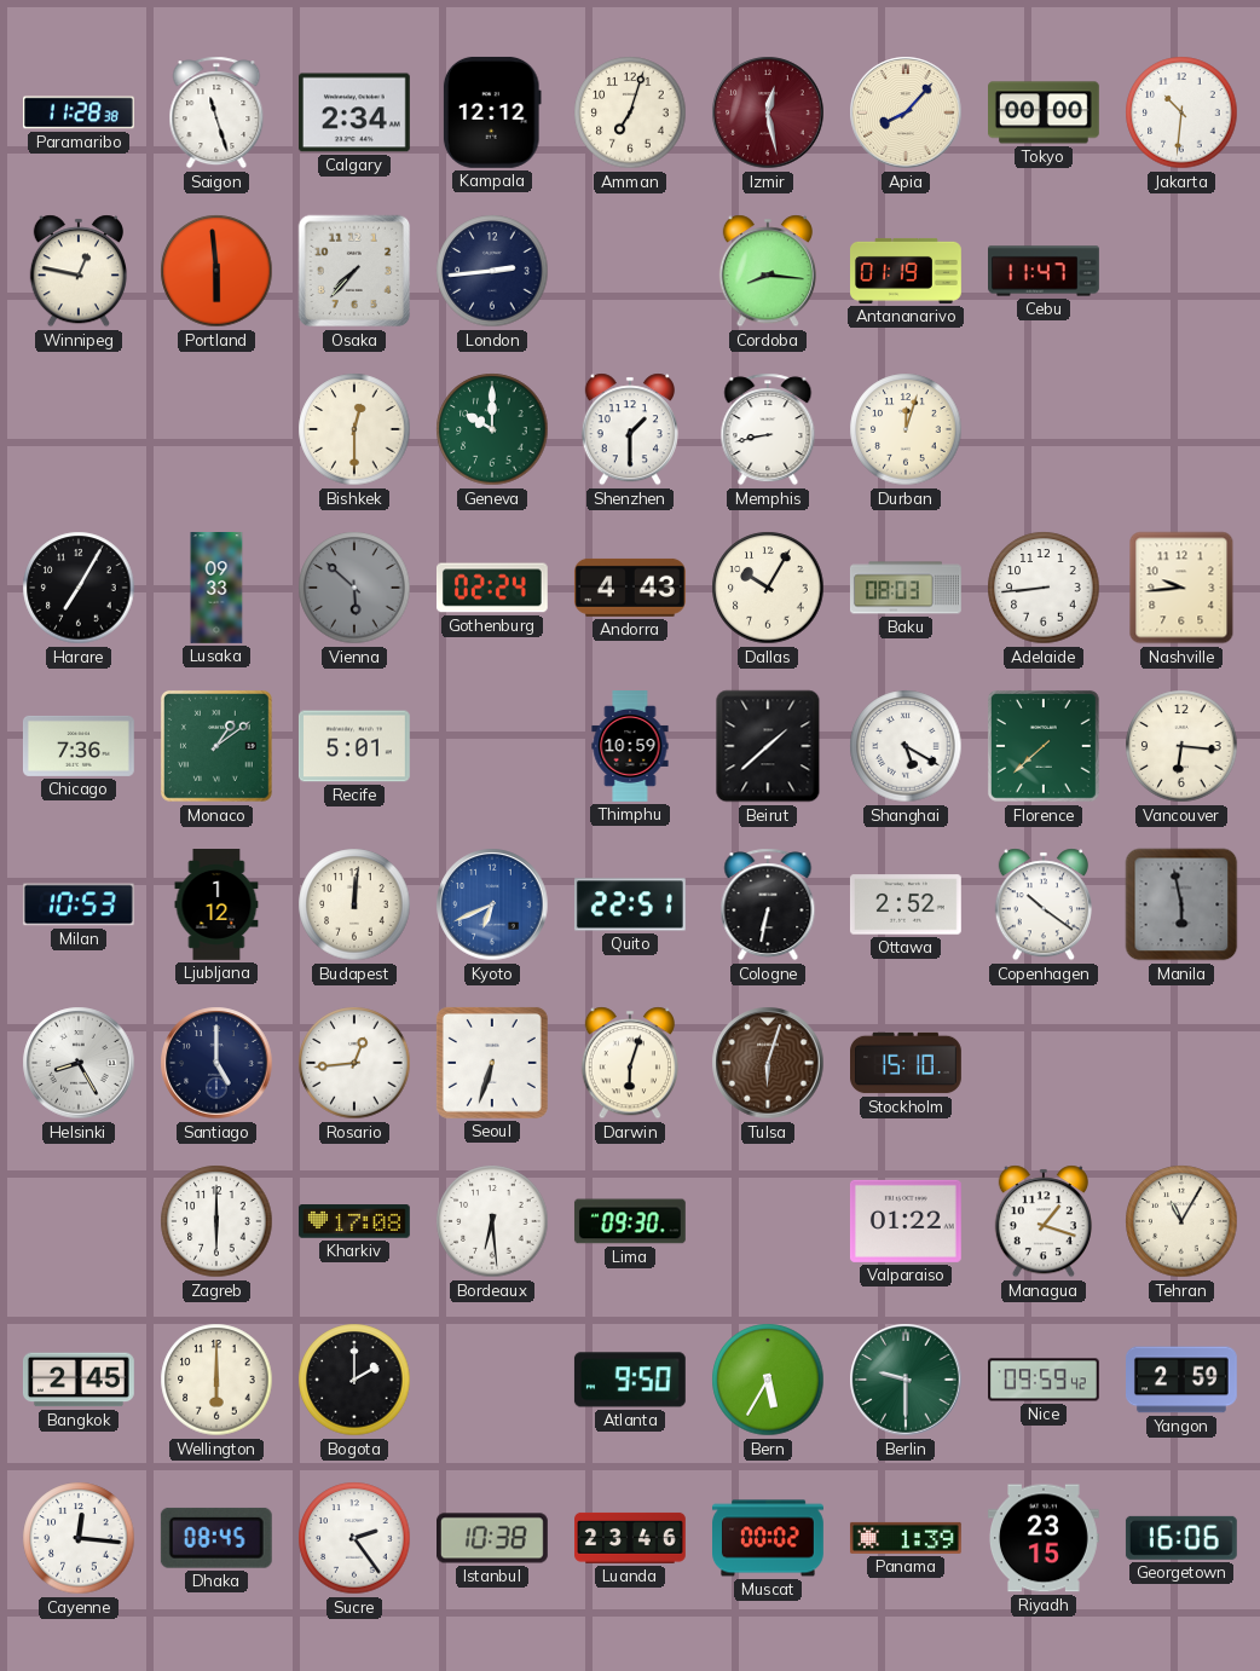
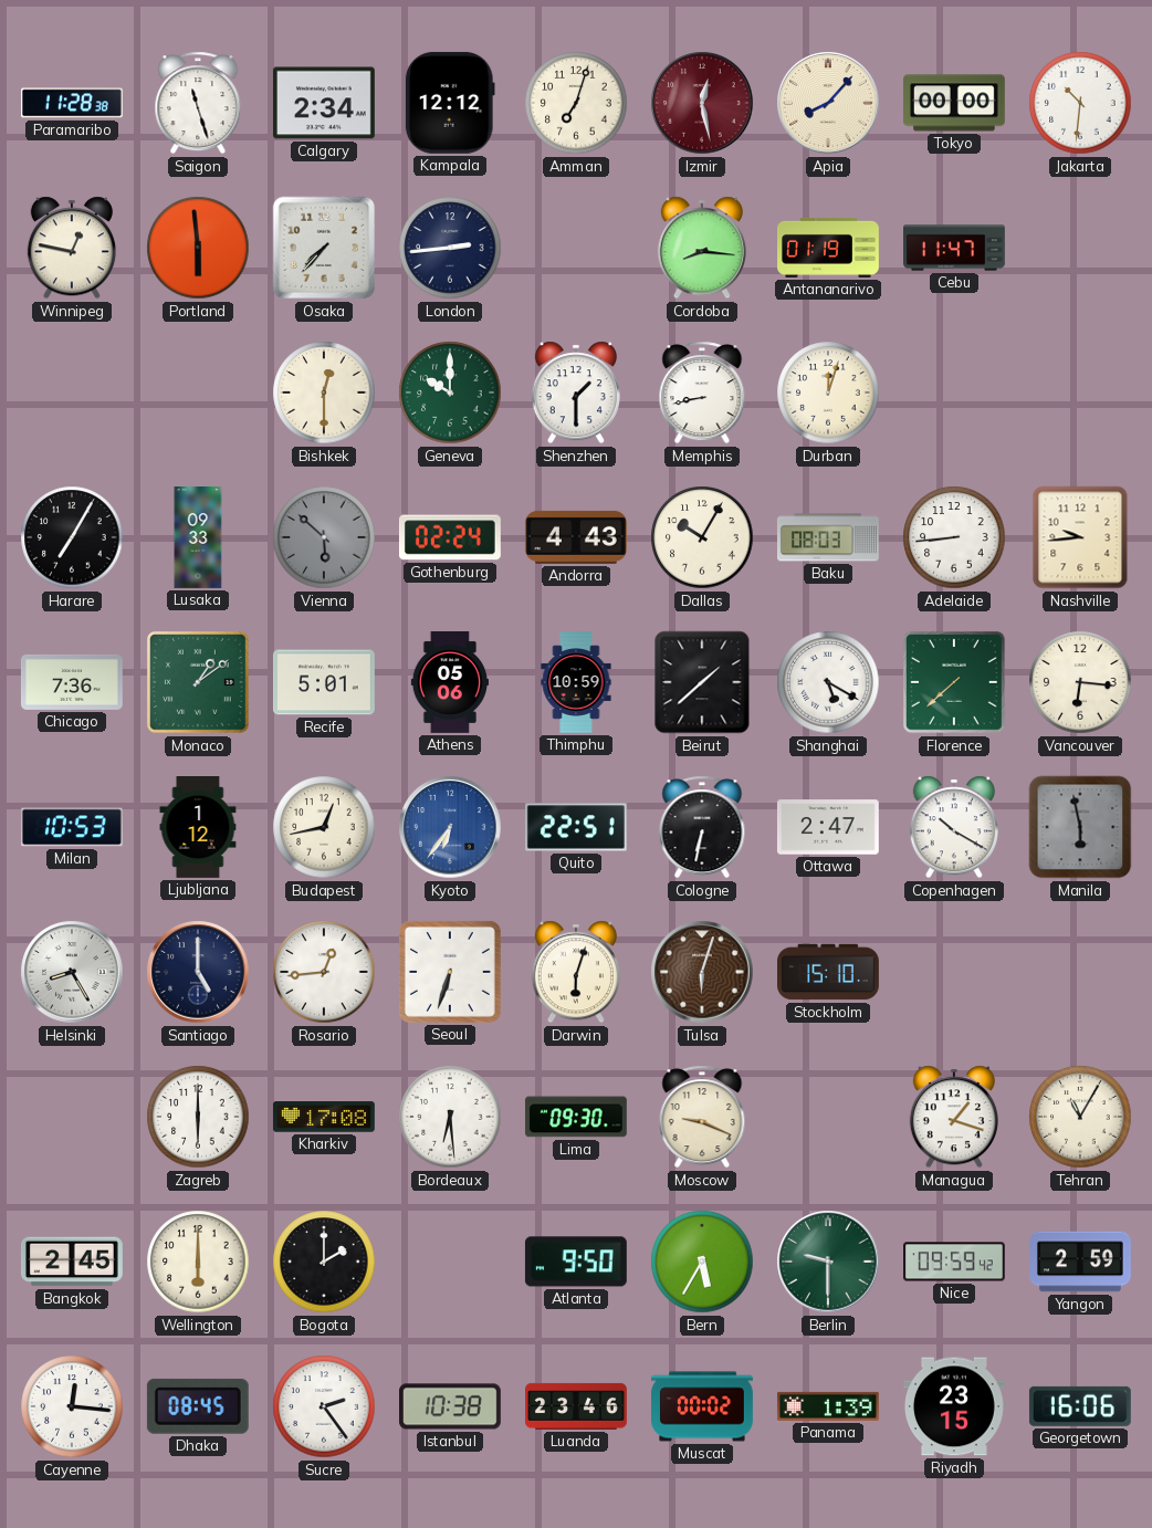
Athens: none -> 05:06
Budapest: 12:01 -> 12:43
Kyoto: 6:41 -> 6:36
Ottawa: 2:52 -> 2:47
Copenhagen: 10:21 -> 10:20
Moscow: none -> 9:19
Valparaiso: 01:22 -> none
